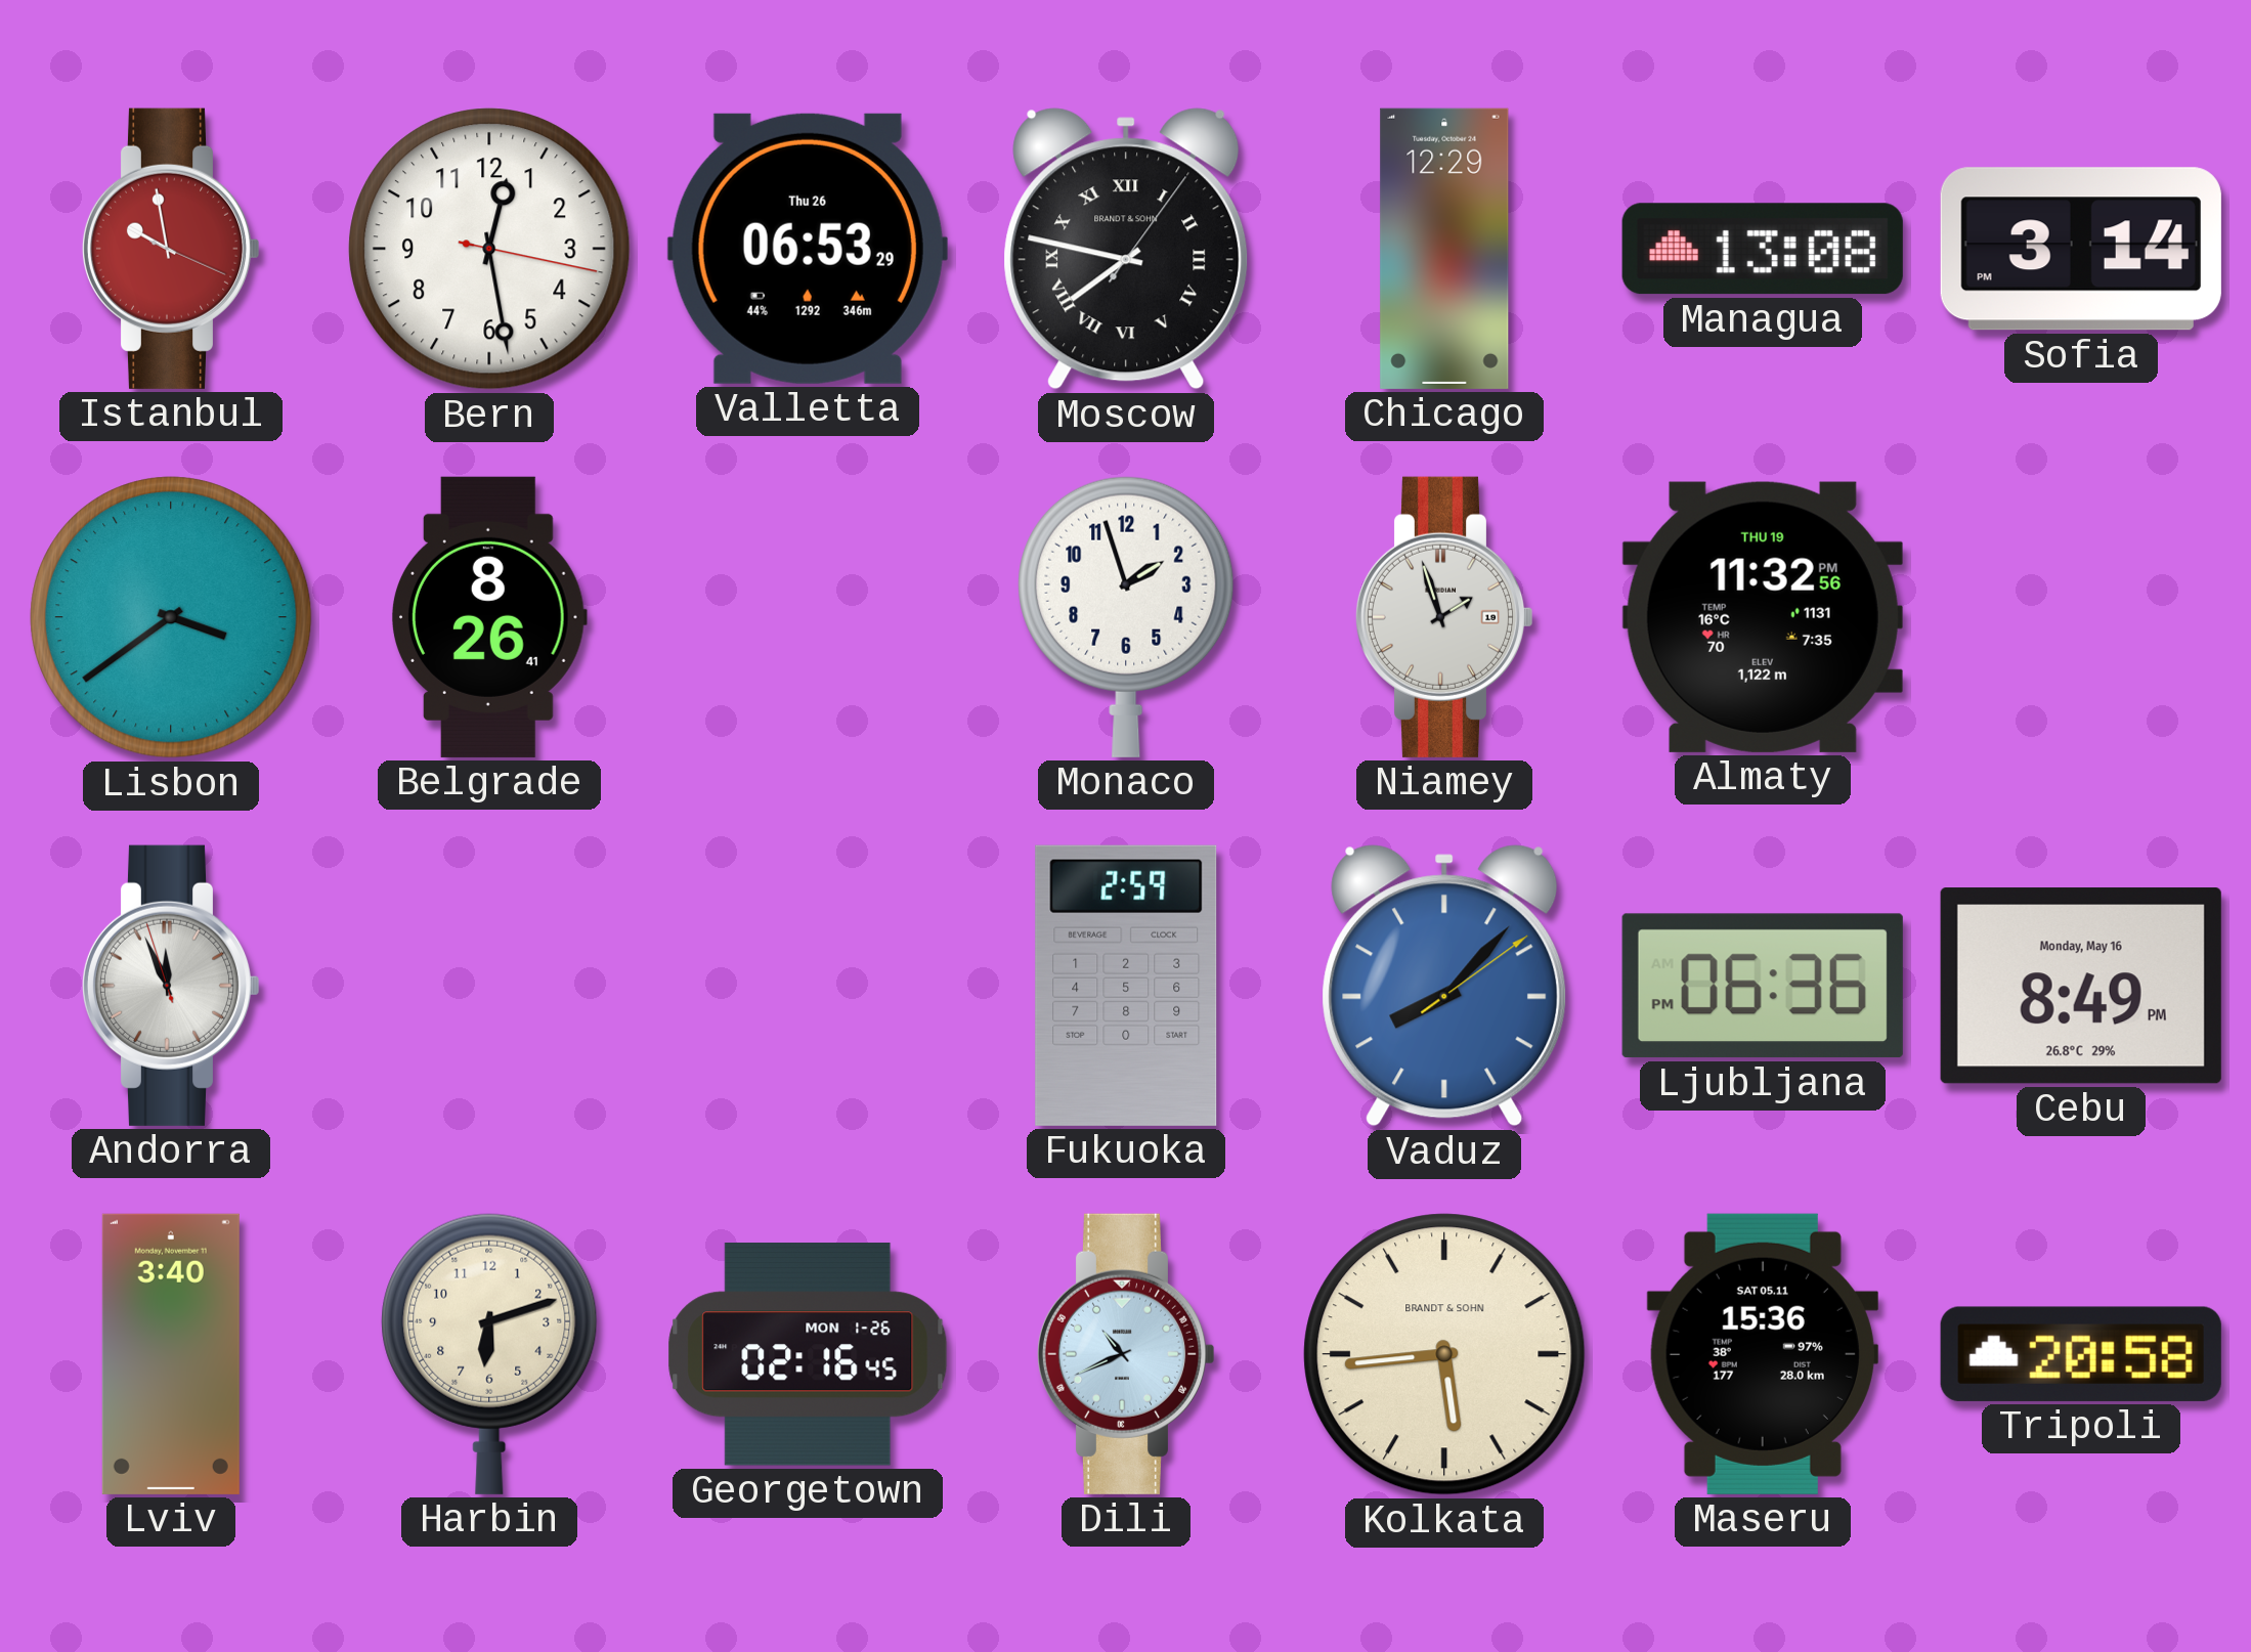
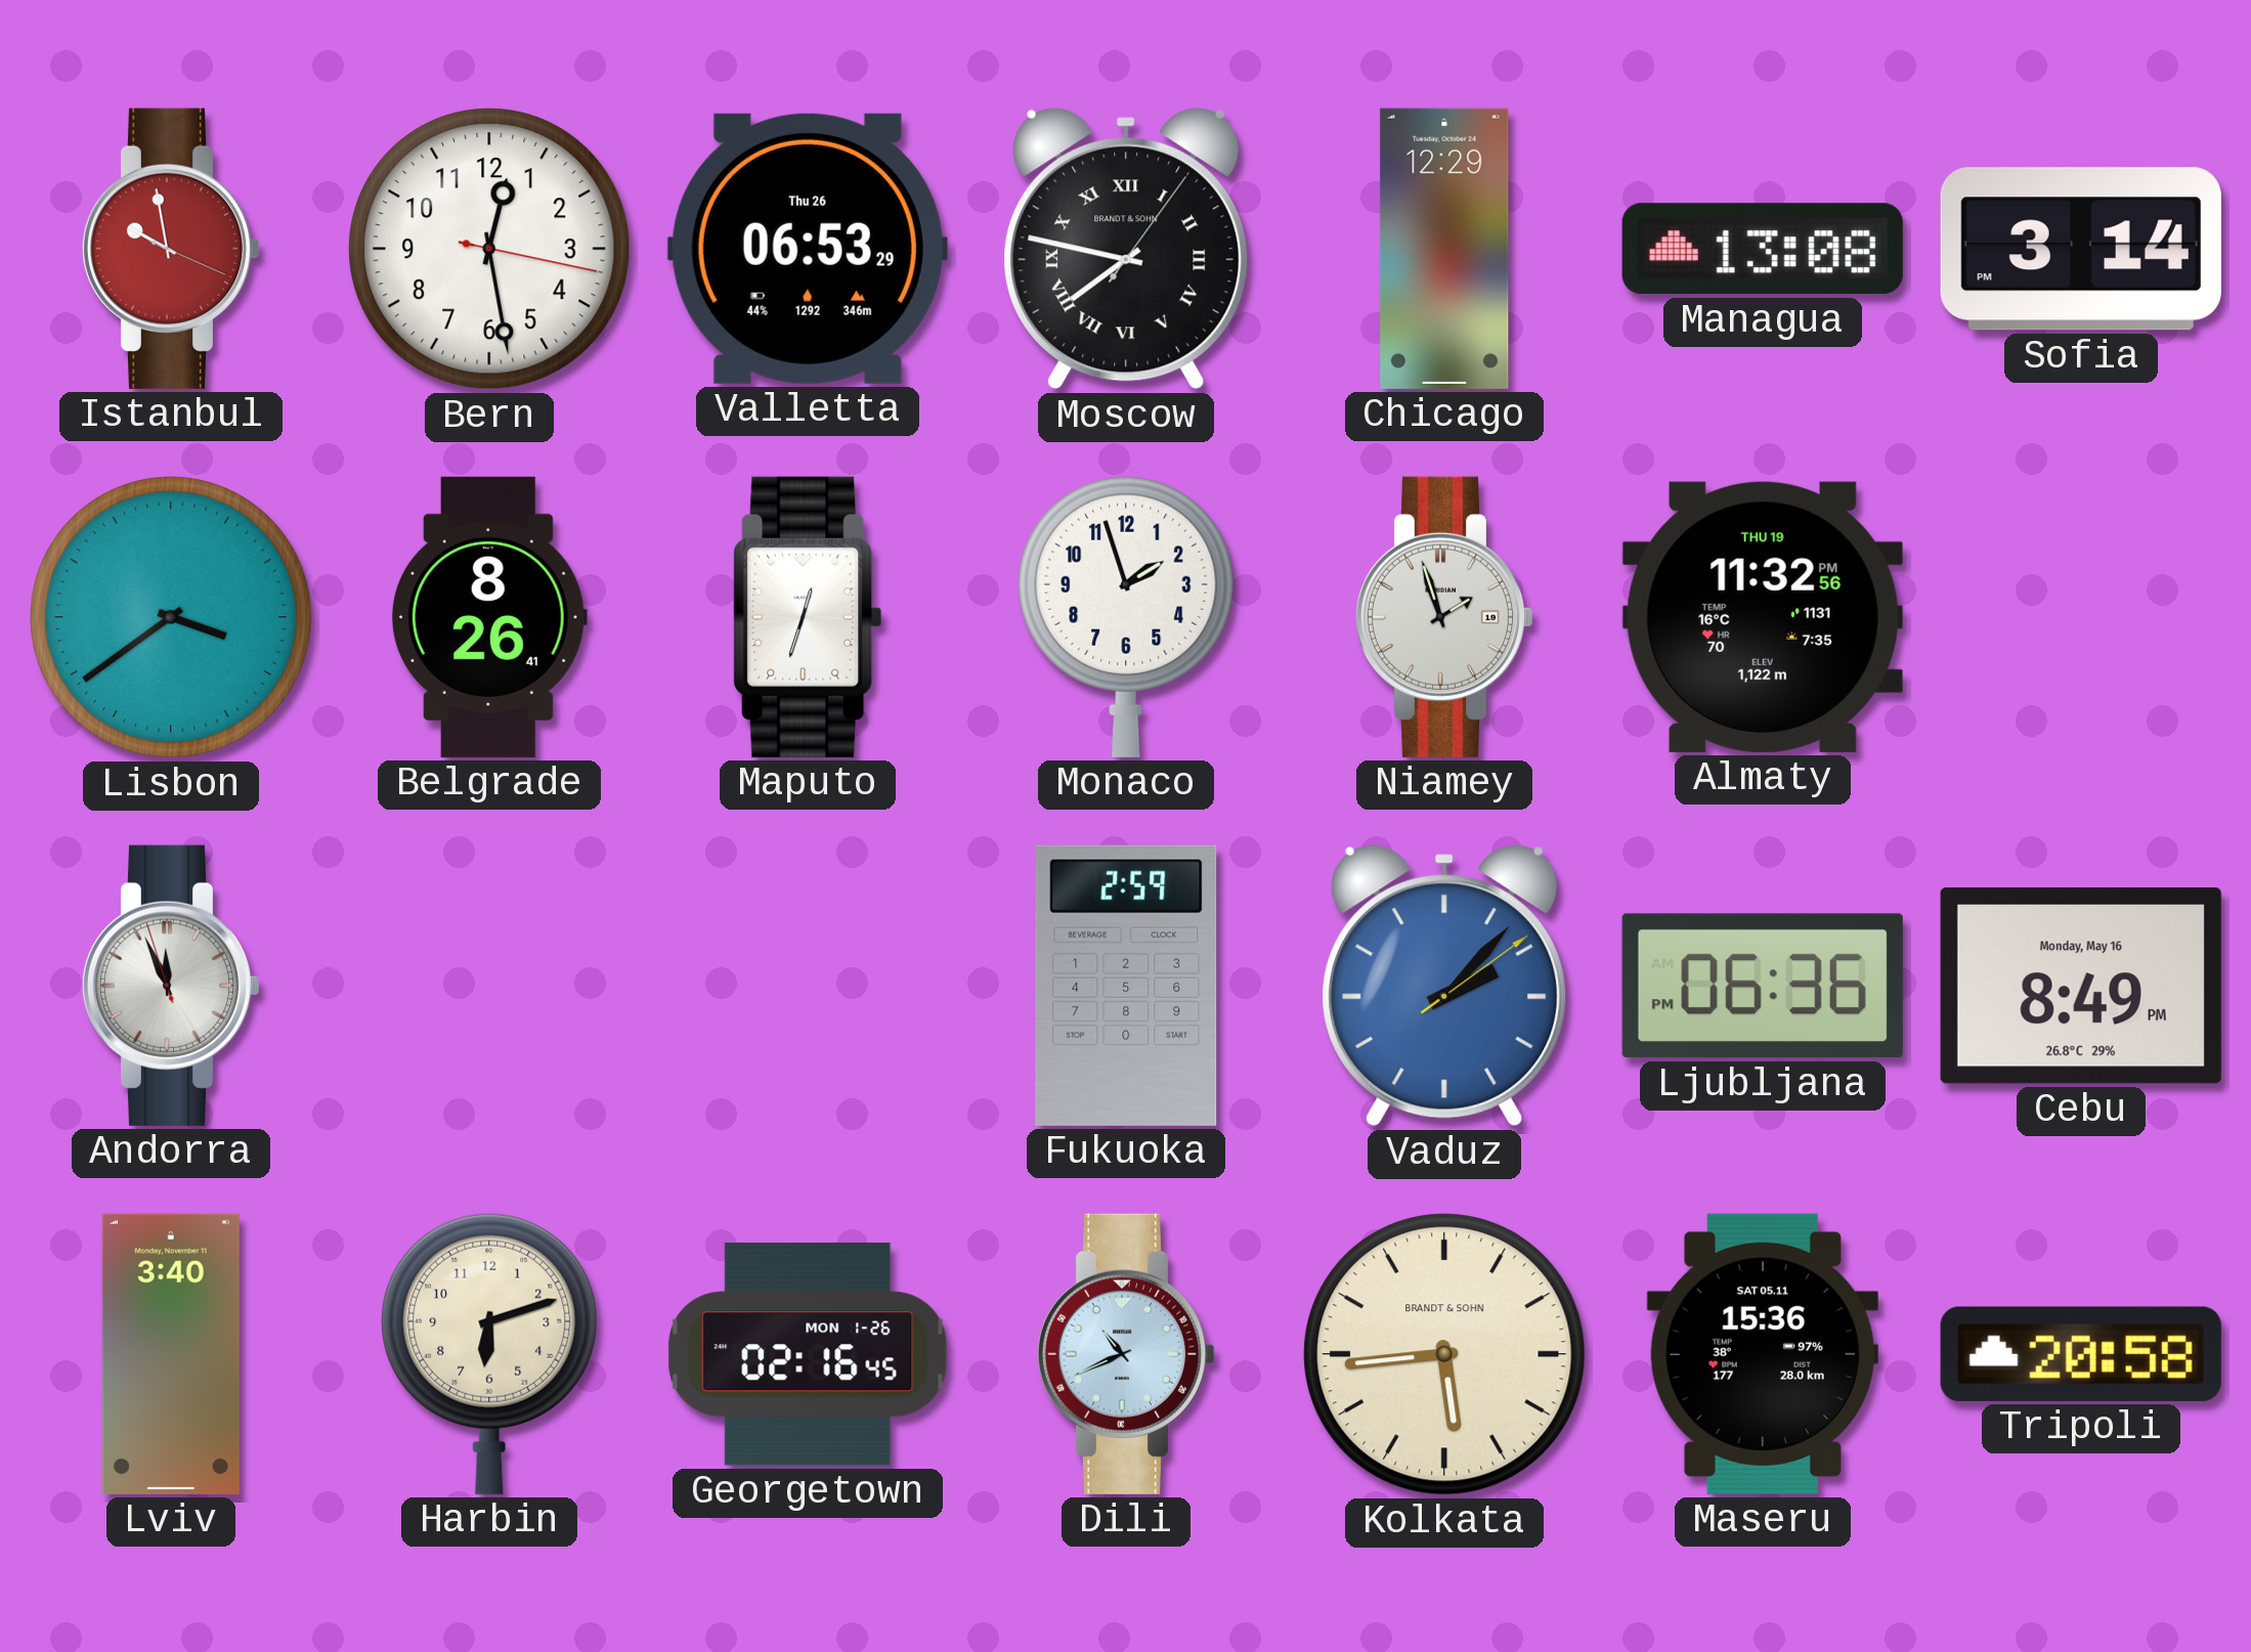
Maputo: none -> 12:33
Vaduz: 8:07 -> 2:07
